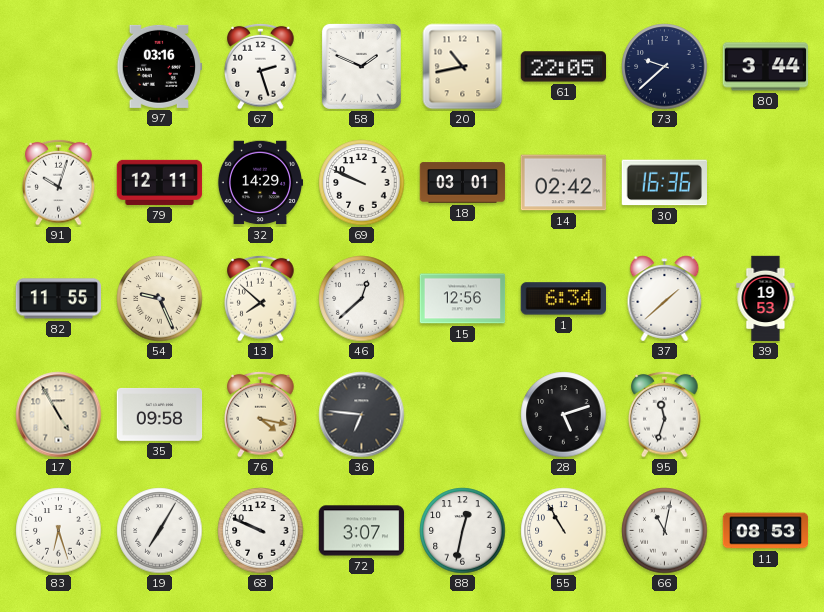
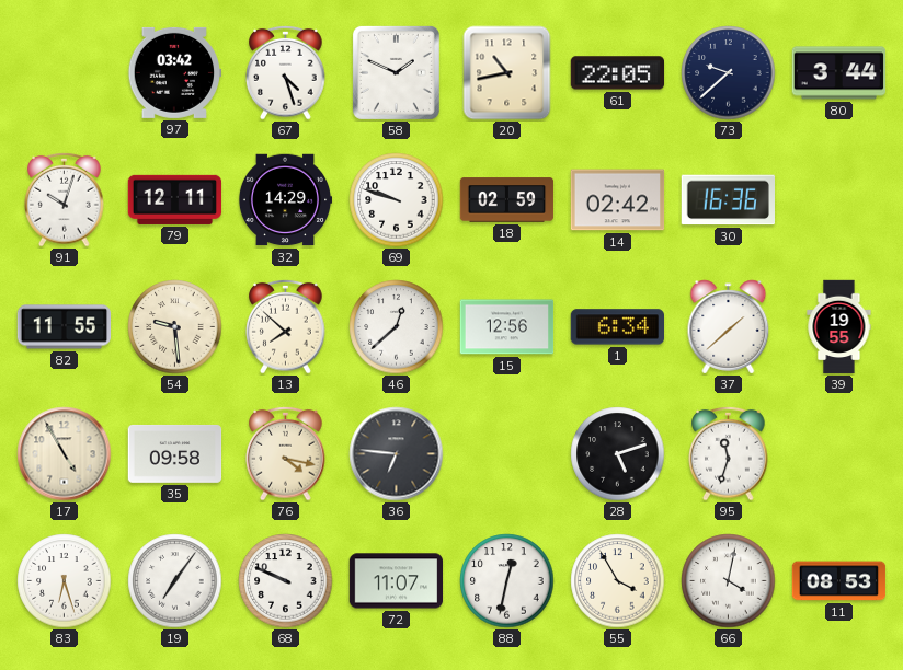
97: 03:16 -> 03:42
67: 2:27 -> 4:27
69: 9:49 -> 9:48
18: 03:01 -> 02:59
54: 9:26 -> 9:29
39: 19:53 -> 19:55
19: 7:05 -> 7:06
72: 3:07 -> 11:07
55: 10:55 -> 3:55
66: 11:02 -> 4:02
